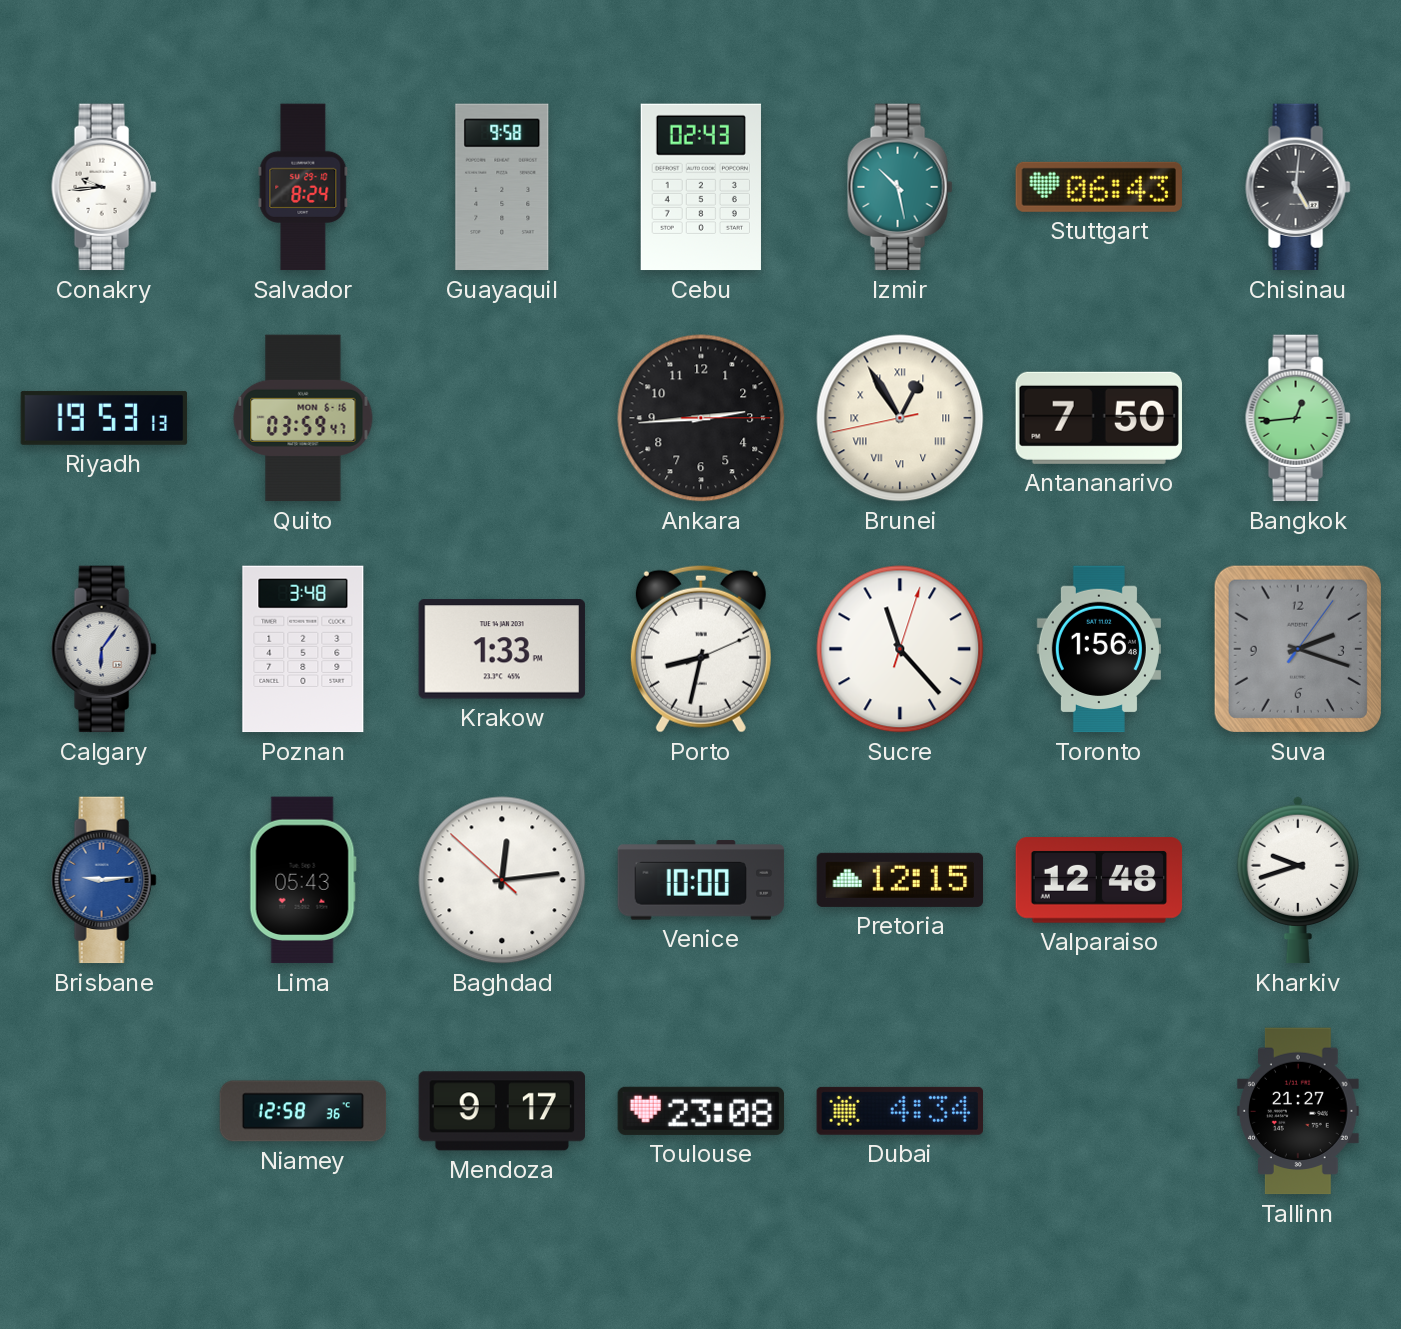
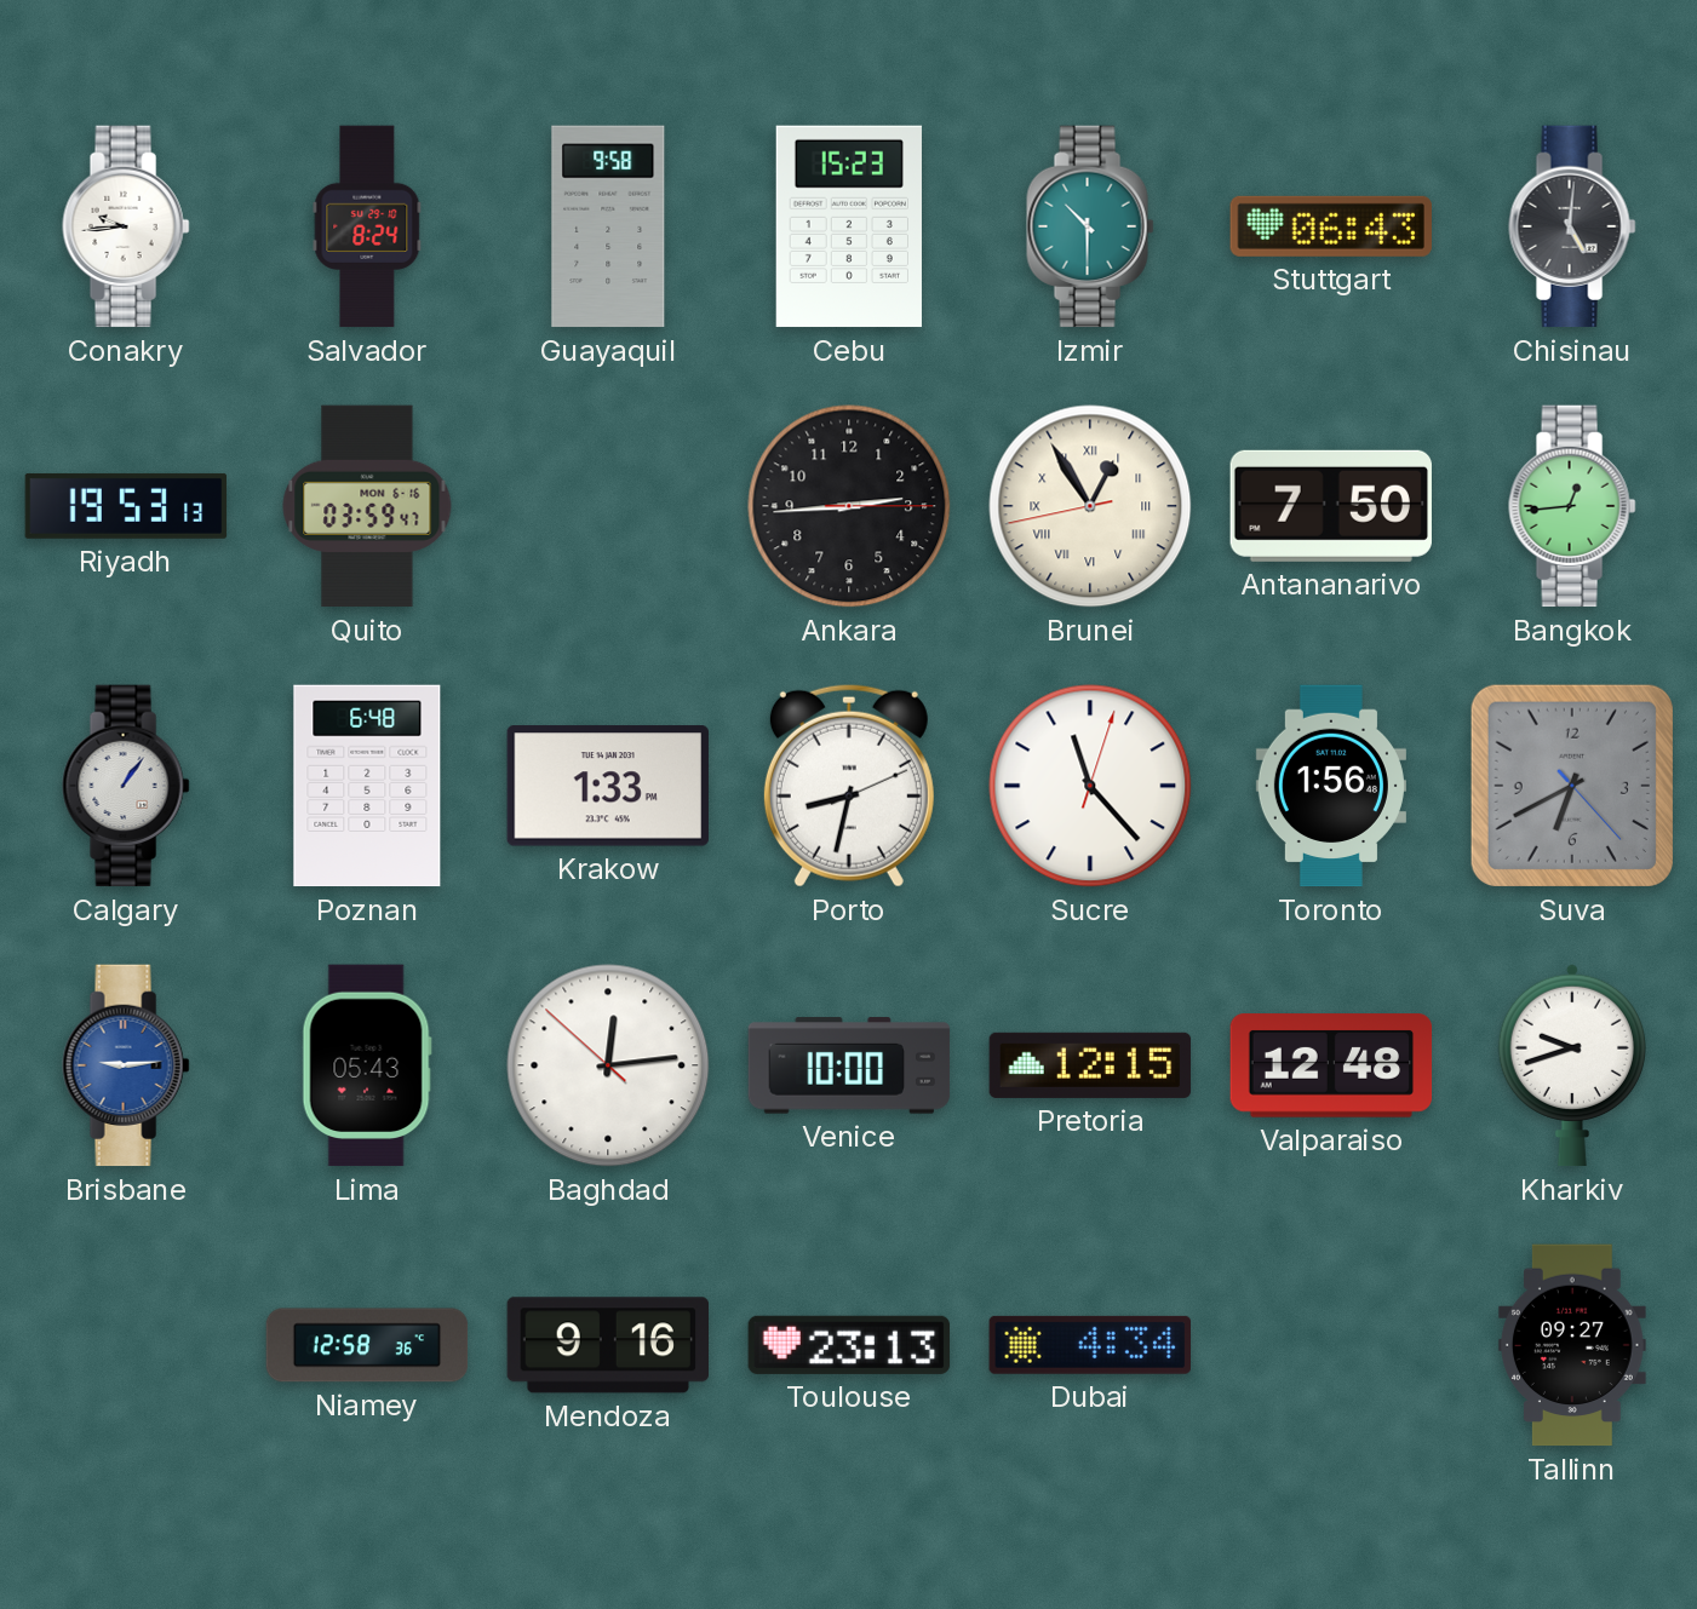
Cebu: 02:43 -> 15:23
Izmir: 10:28 -> 10:30
Calgary: 6:06 -> 1:06
Poznan: 3:48 -> 6:48
Suva: 2:18 -> 6:40
Mendoza: 9:17 -> 9:16
Toulouse: 23:08 -> 23:13
Tallinn: 21:27 -> 09:27
